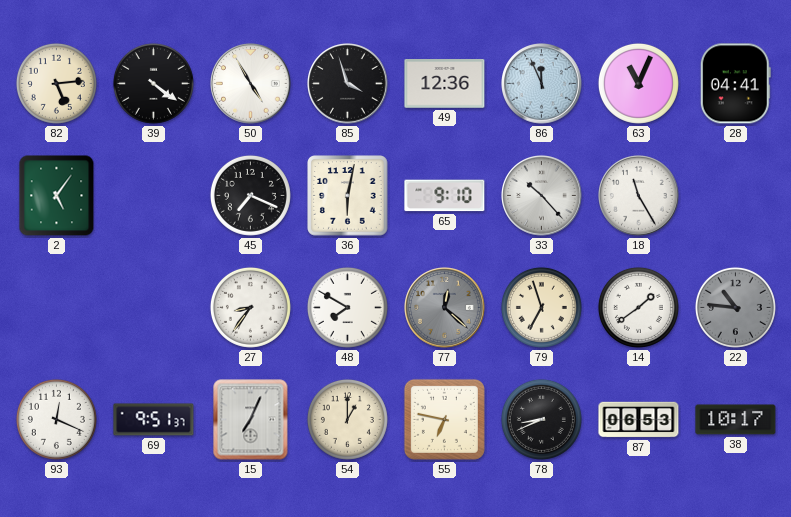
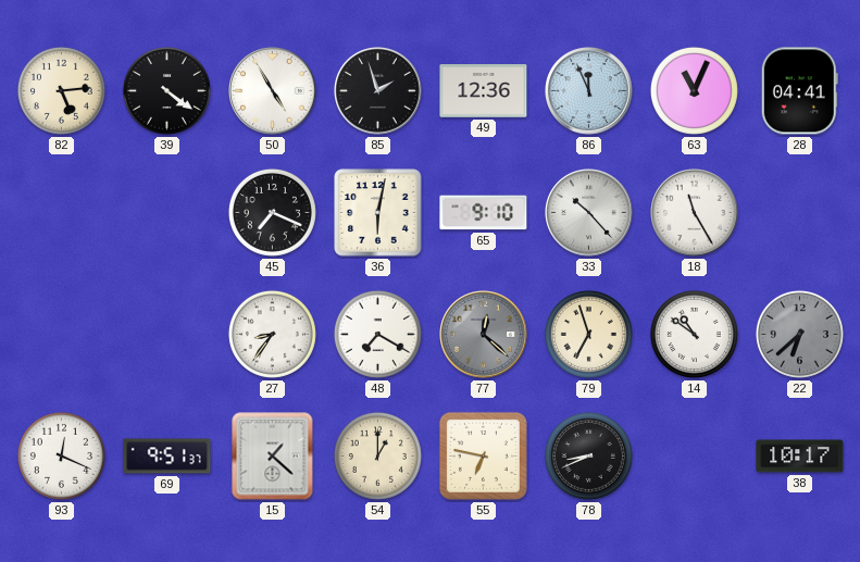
85: 3:57 -> 1:57
2: 5:06 -> none
48: 7:50 -> 7:20
14: 1:39 -> 10:51
22: 10:46 -> 6:38
15: 7:04 -> 1:22
87: 06:53 -> none
